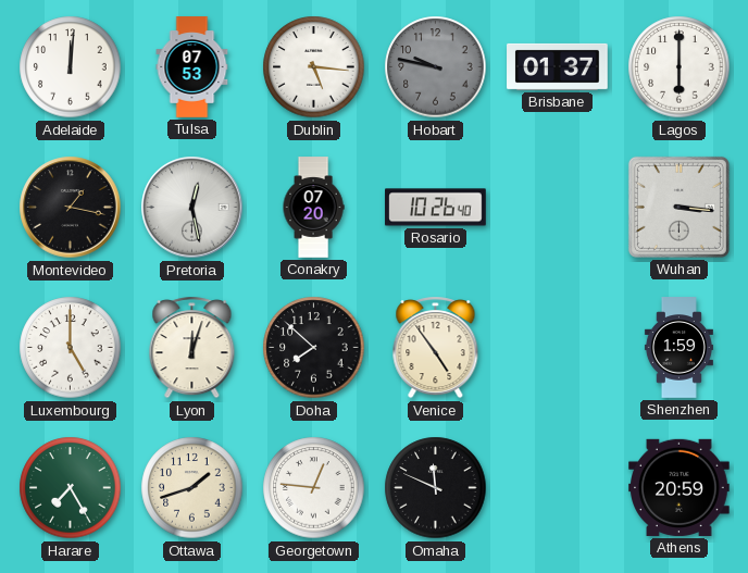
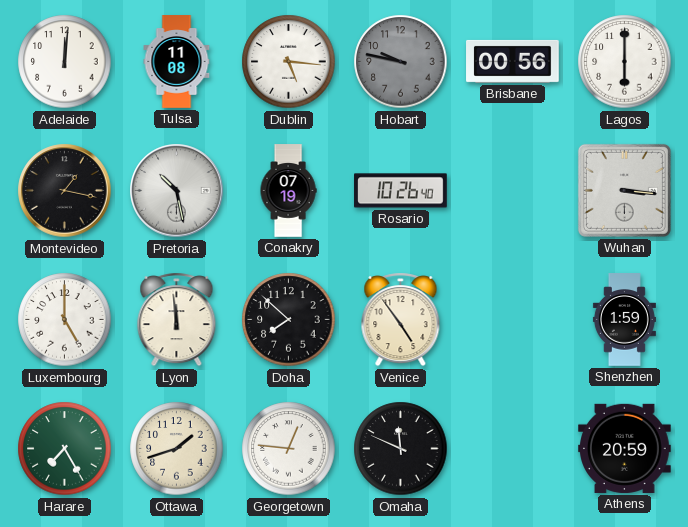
Tulsa: 07:53 -> 11:08
Brisbane: 01:37 -> 00:56
Pretoria: 12:28 -> 10:28
Conakry: 07:20 -> 07:19
Lyon: 12:03 -> 11:59
